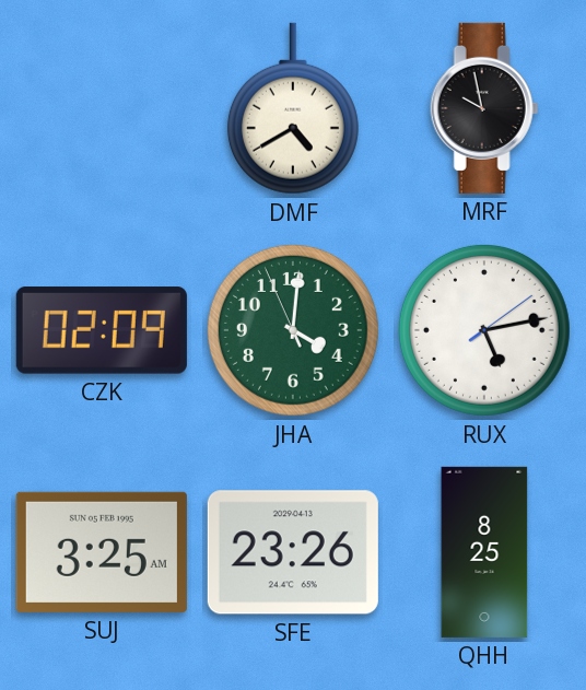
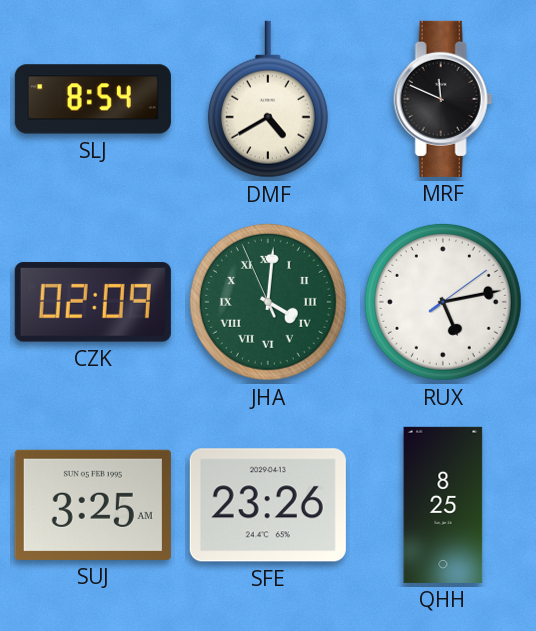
SLJ: none -> 8:54
MRF: 9:58 -> 11:49
JHA numerals: Arabic -> Roman
